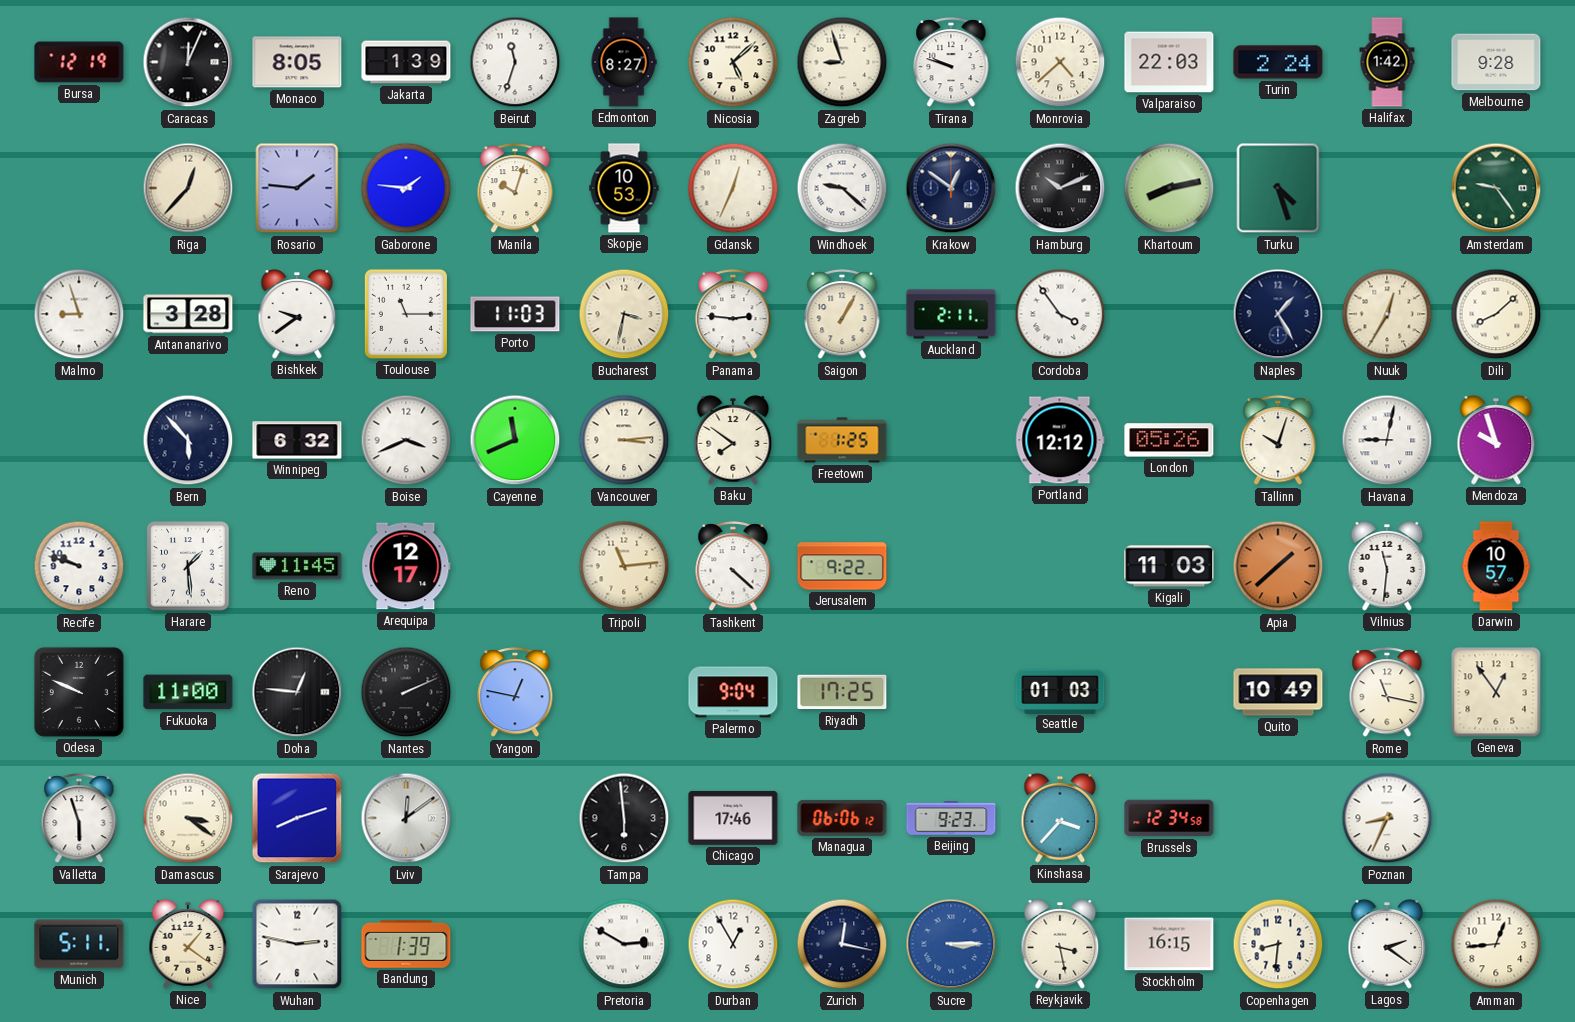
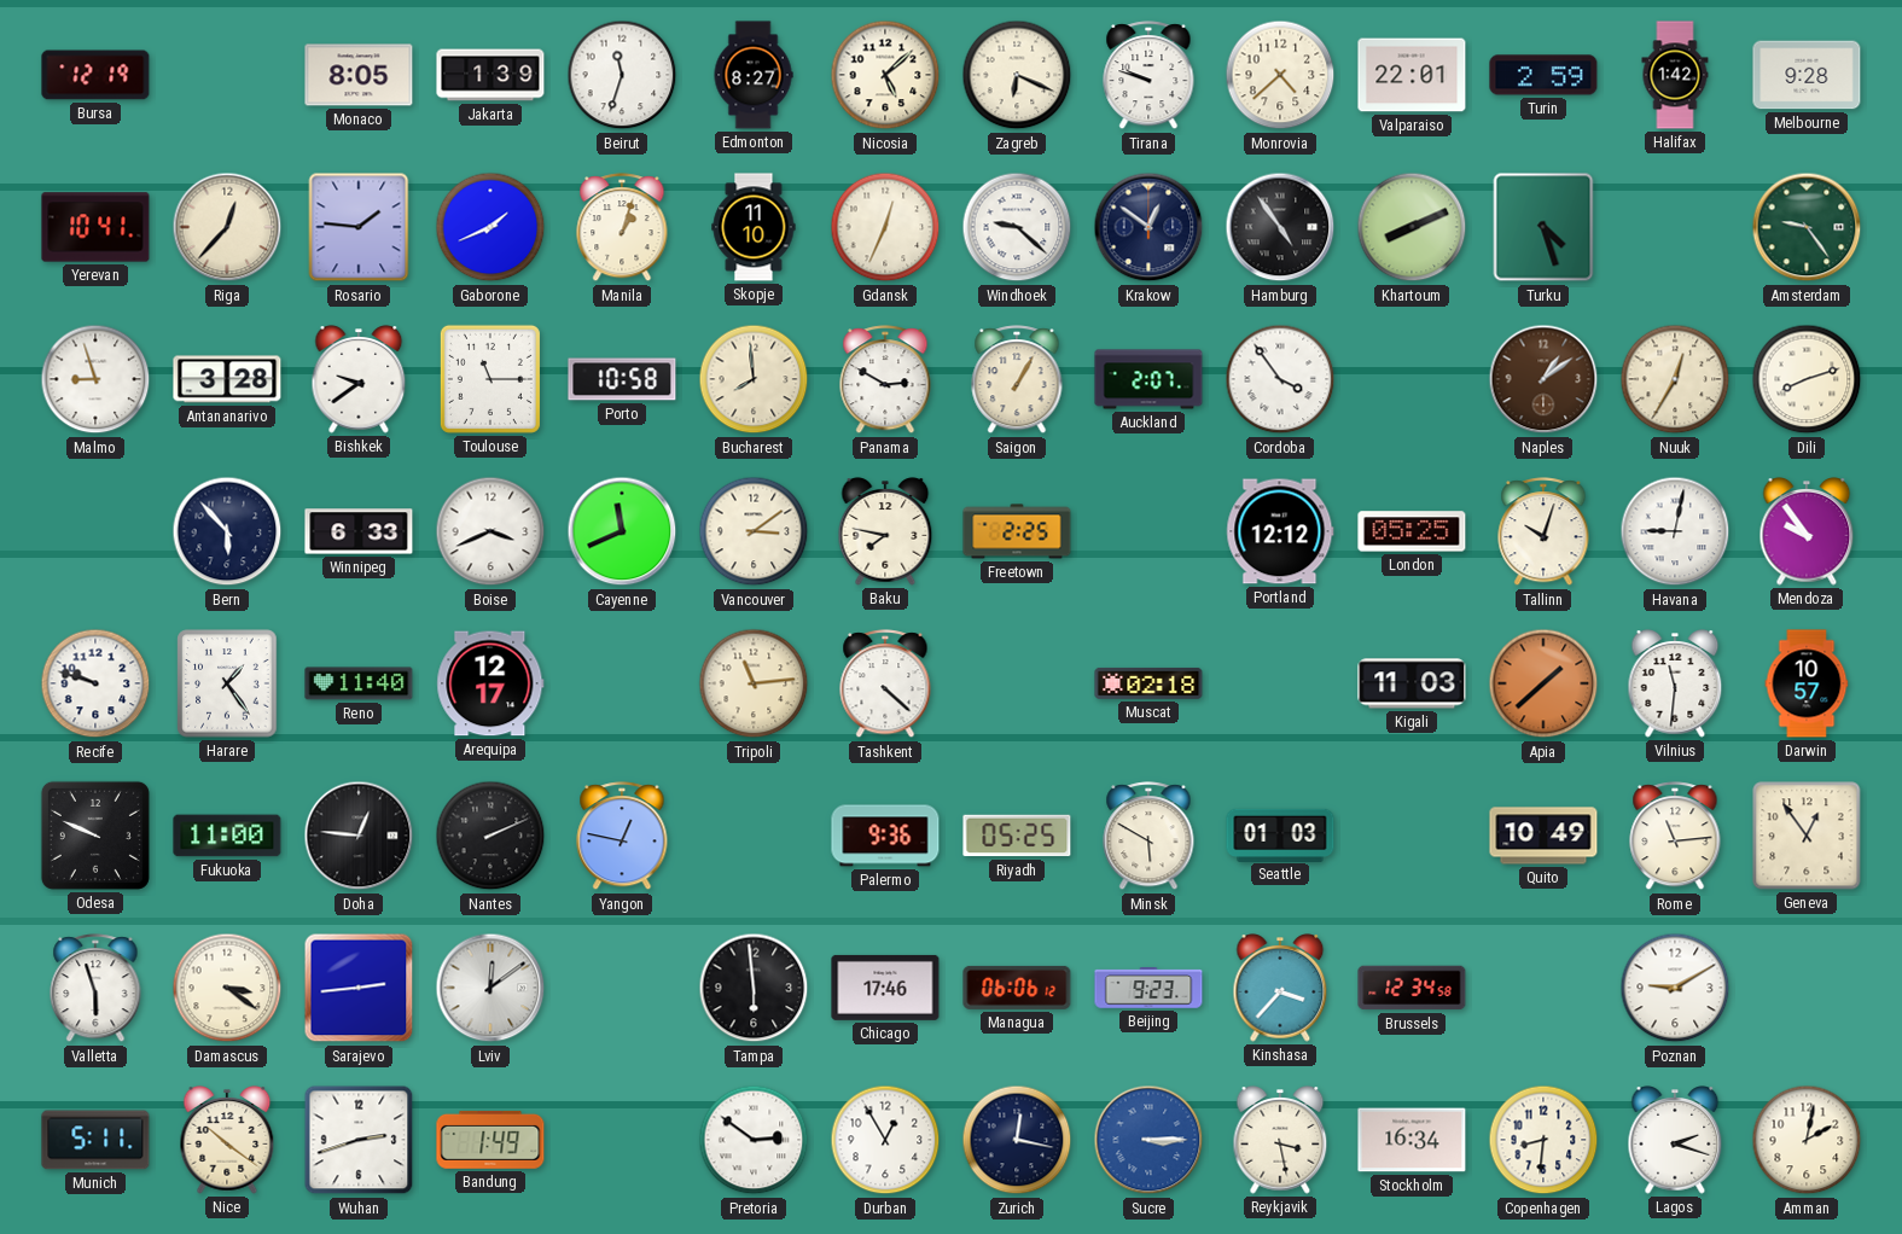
Caracas: 12:04 -> none
Zagreb: 8:57 -> 6:19
Valparaiso: 22:03 -> 22:01
Turin: 2:24 -> 2:59
Yerevan: none -> 10:41
Gaborone: 1:46 -> 1:41
Manila: 10:03 -> 1:03
Skopje: 10:53 -> 11:10
Hamburg: 10:11 -> 4:54
Khartoum: 8:13 -> 8:11
Porto: 11:03 -> 10:58
Bucharest: 3:32 -> 7:59
Panama: 2:46 -> 2:50
Auckland: 2:11 -> 2:07
Naples: 1:25 -> 1:09
Naples dial: navy -> brown
Dili: 8:08 -> 8:12
Winnipeg: 6:32 -> 6:33
Vancouver: 3:14 -> 3:09
Baku: 7:51 -> 7:47
Freetown: 1:25 -> 2:25
London: 05:26 -> 05:25
Mendoza: 9:57 -> 9:54
Harare: 1:29 -> 1:24
Reno: 11:45 -> 11:40
Jerusalem: 9:22 -> none
Muscat: none -> 02:18
Palermo: 9:04 -> 9:36
Riyadh: 17:25 -> 05:25
Minsk: none -> 5:50
Rome: 11:17 -> 11:14
Sarajevo: 8:12 -> 2:44
Poznan: 8:34 -> 9:10
Nice: 1:21 -> 10:21
Wuhan: 2:47 -> 2:42
Bandung: 1:39 -> 1:49
Pretoria: 2:50 -> 2:51
Stockholm: 16:15 -> 16:34
Lagos: 2:21 -> 2:18
Amman: 12:44 -> 2:02
